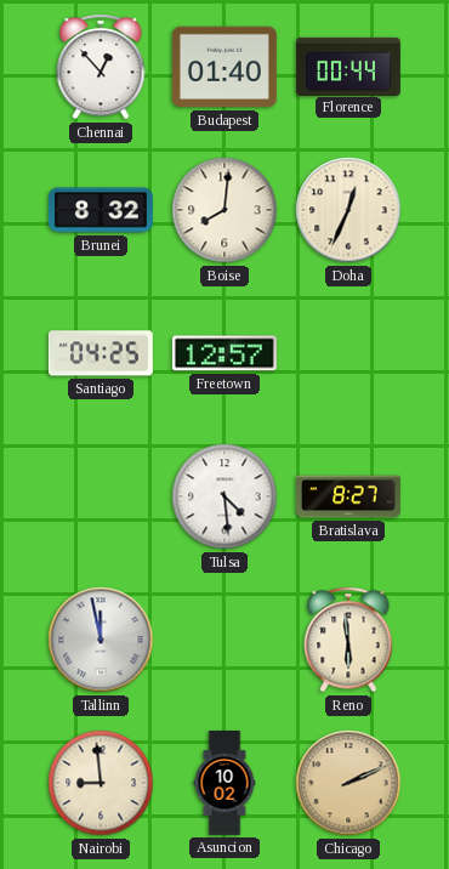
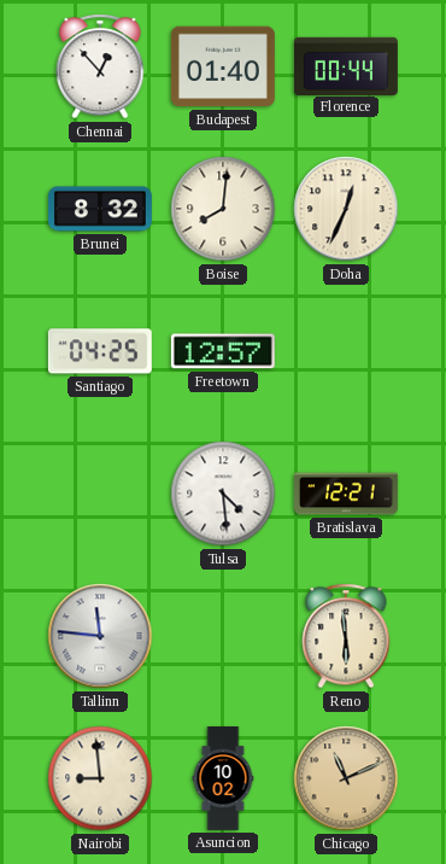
Bratislava: 8:27 -> 12:21
Tallinn: 11:58 -> 11:46
Chicago: 2:11 -> 11:11
